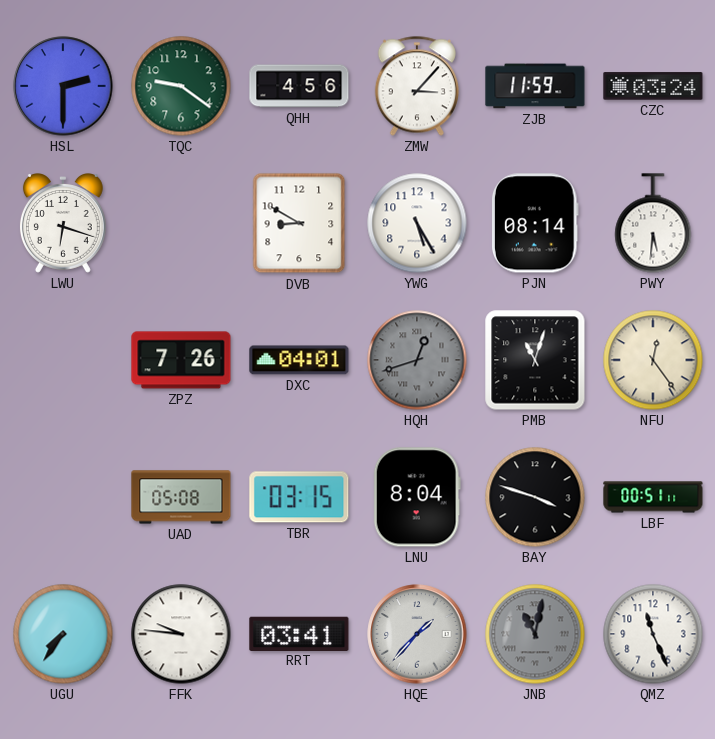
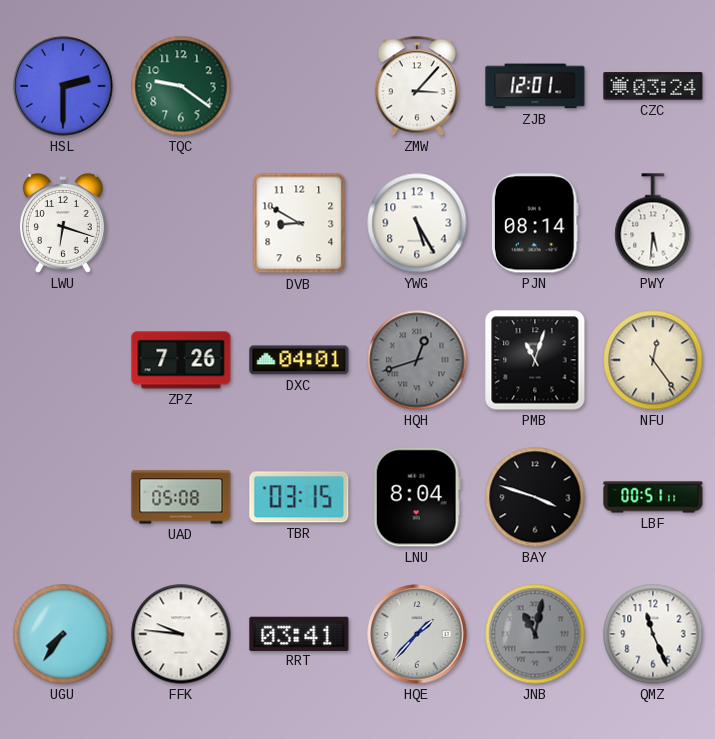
QHH: 4:56 -> none
ZJB: 11:59 -> 12:01
